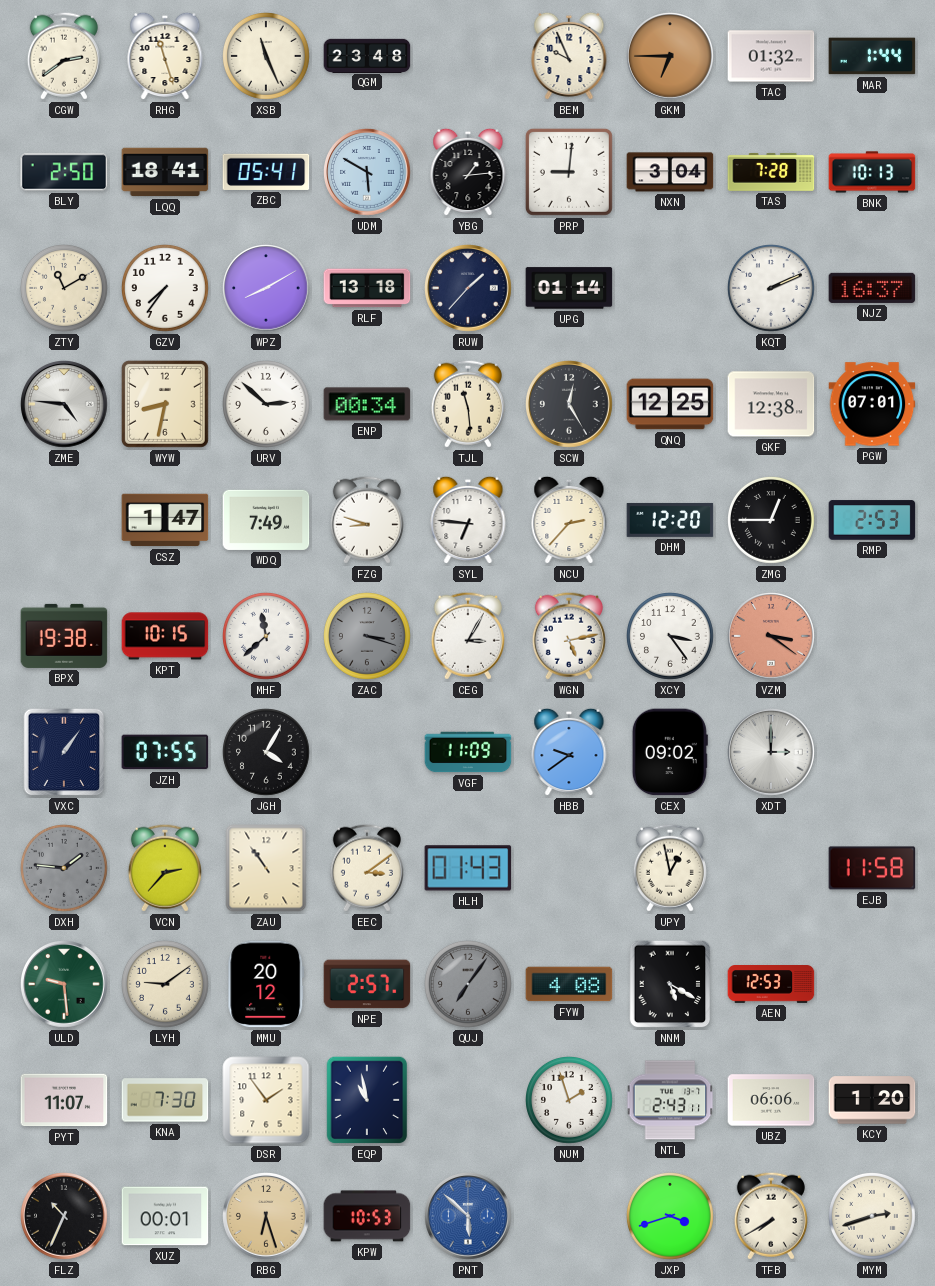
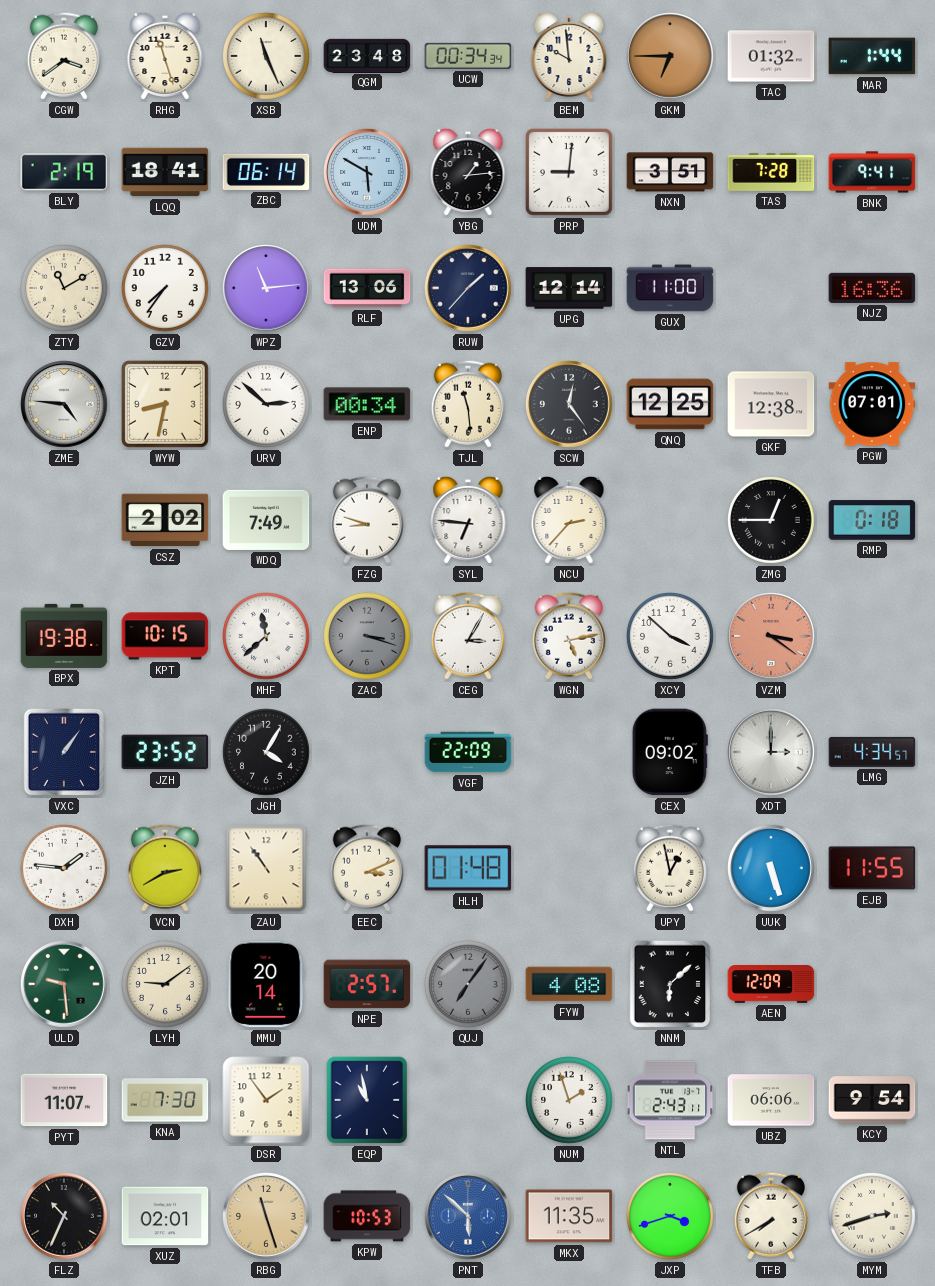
CGW: 2:39 -> 3:39
UCW: none -> 00:34
BEM: 9:56 -> 9:59
BLY: 2:50 -> 2:19
ZBC: 05:41 -> 06:14
NXN: 3:04 -> 3:51
BNK: 10:13 -> 9:41
WPZ: 8:10 -> 11:14
RLF: 13:18 -> 13:06
UPG: 01:14 -> 12:14
GUX: none -> 11:00
KQT: 2:11 -> none
NJZ: 16:37 -> 16:36
SCW: 12:25 -> 12:24
CSZ: 1:47 -> 2:02
DHM: 12:20 -> none
RMP: 2:53 -> 0:18
XCY: 3:24 -> 3:52
JZH: 07:55 -> 23:52
VGF: 11:09 -> 22:09
HBB: 9:39 -> none
LMG: none -> 4:34
DXH dial: grey -> white
VCN: 2:37 -> 2:40
EEC: 3:09 -> 3:11
HLH: 01:43 -> 01:48
UUK: none -> 5:27
EJB: 11:58 -> 11:55
MMU: 20:12 -> 20:14
NNM: 5:20 -> 6:08
AEN: 12:53 -> 12:09
KCY: 1:20 -> 9:54
XUZ: 00:01 -> 02:01
RBG: 6:27 -> 11:27
MKX: none -> 11:35
